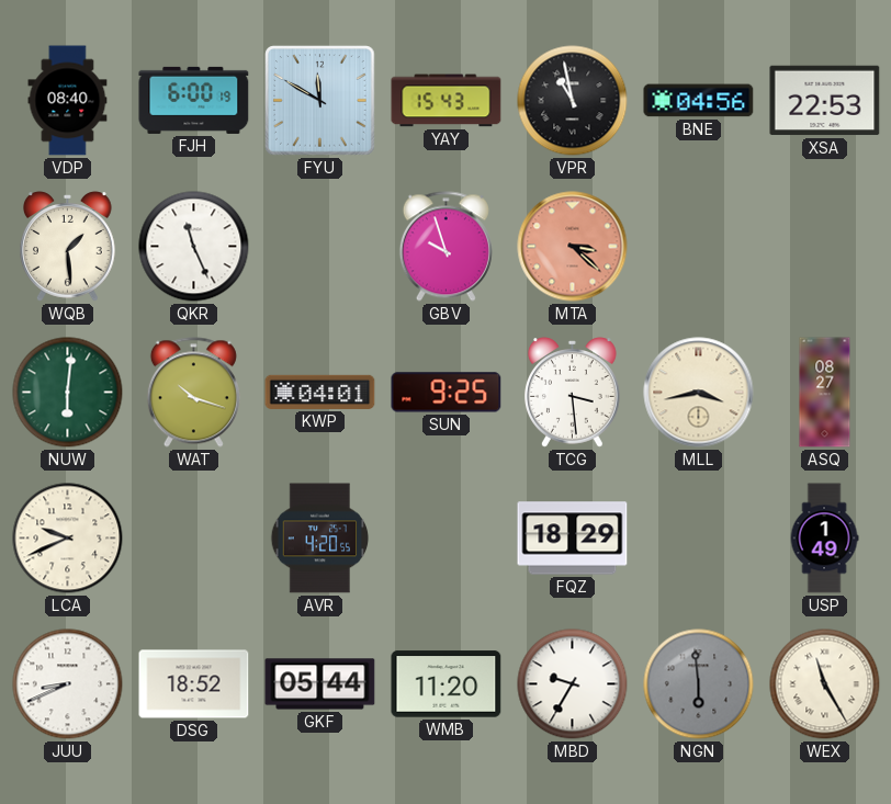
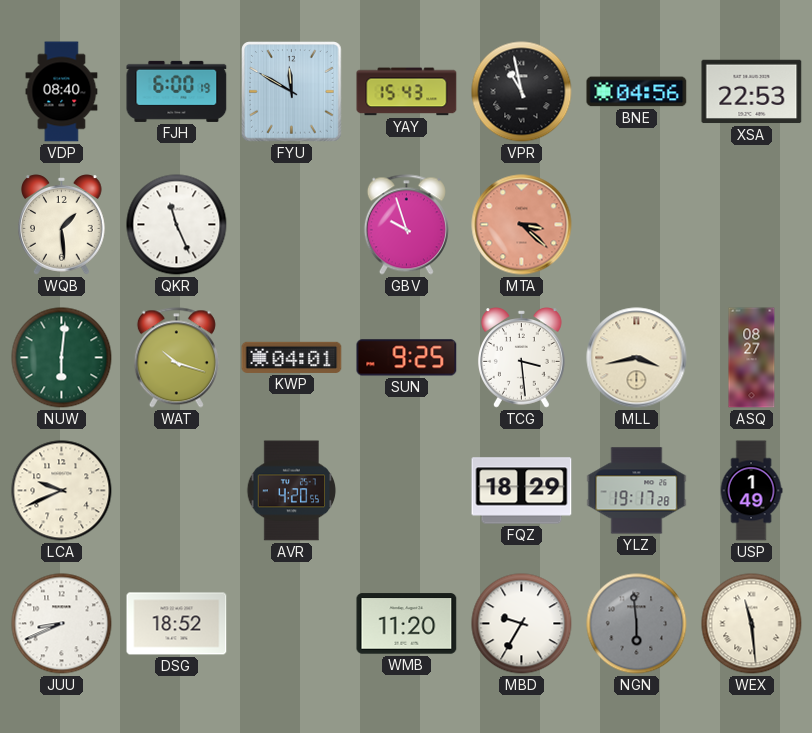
YLZ: none -> 19:17
GKF: 05:44 -> none
WEX: 11:25 -> 11:29
